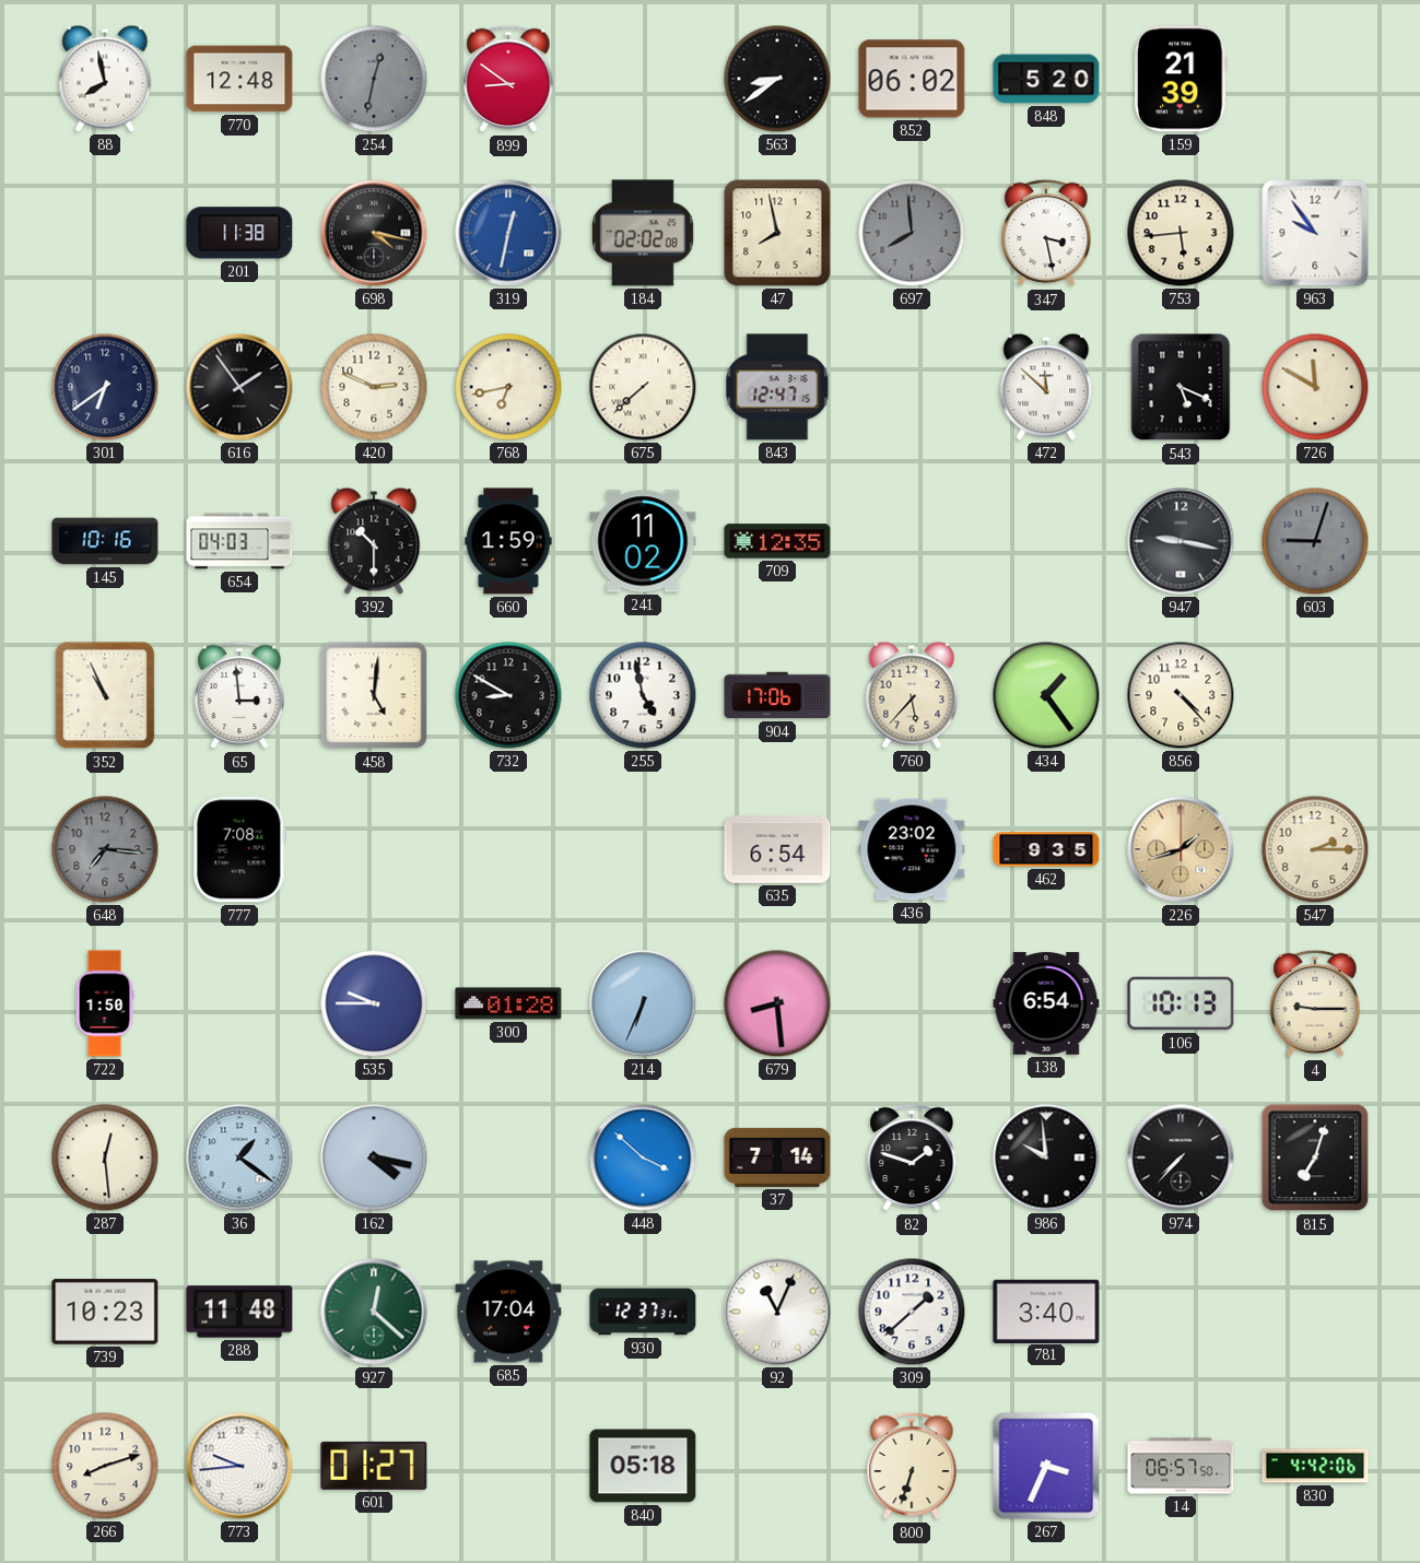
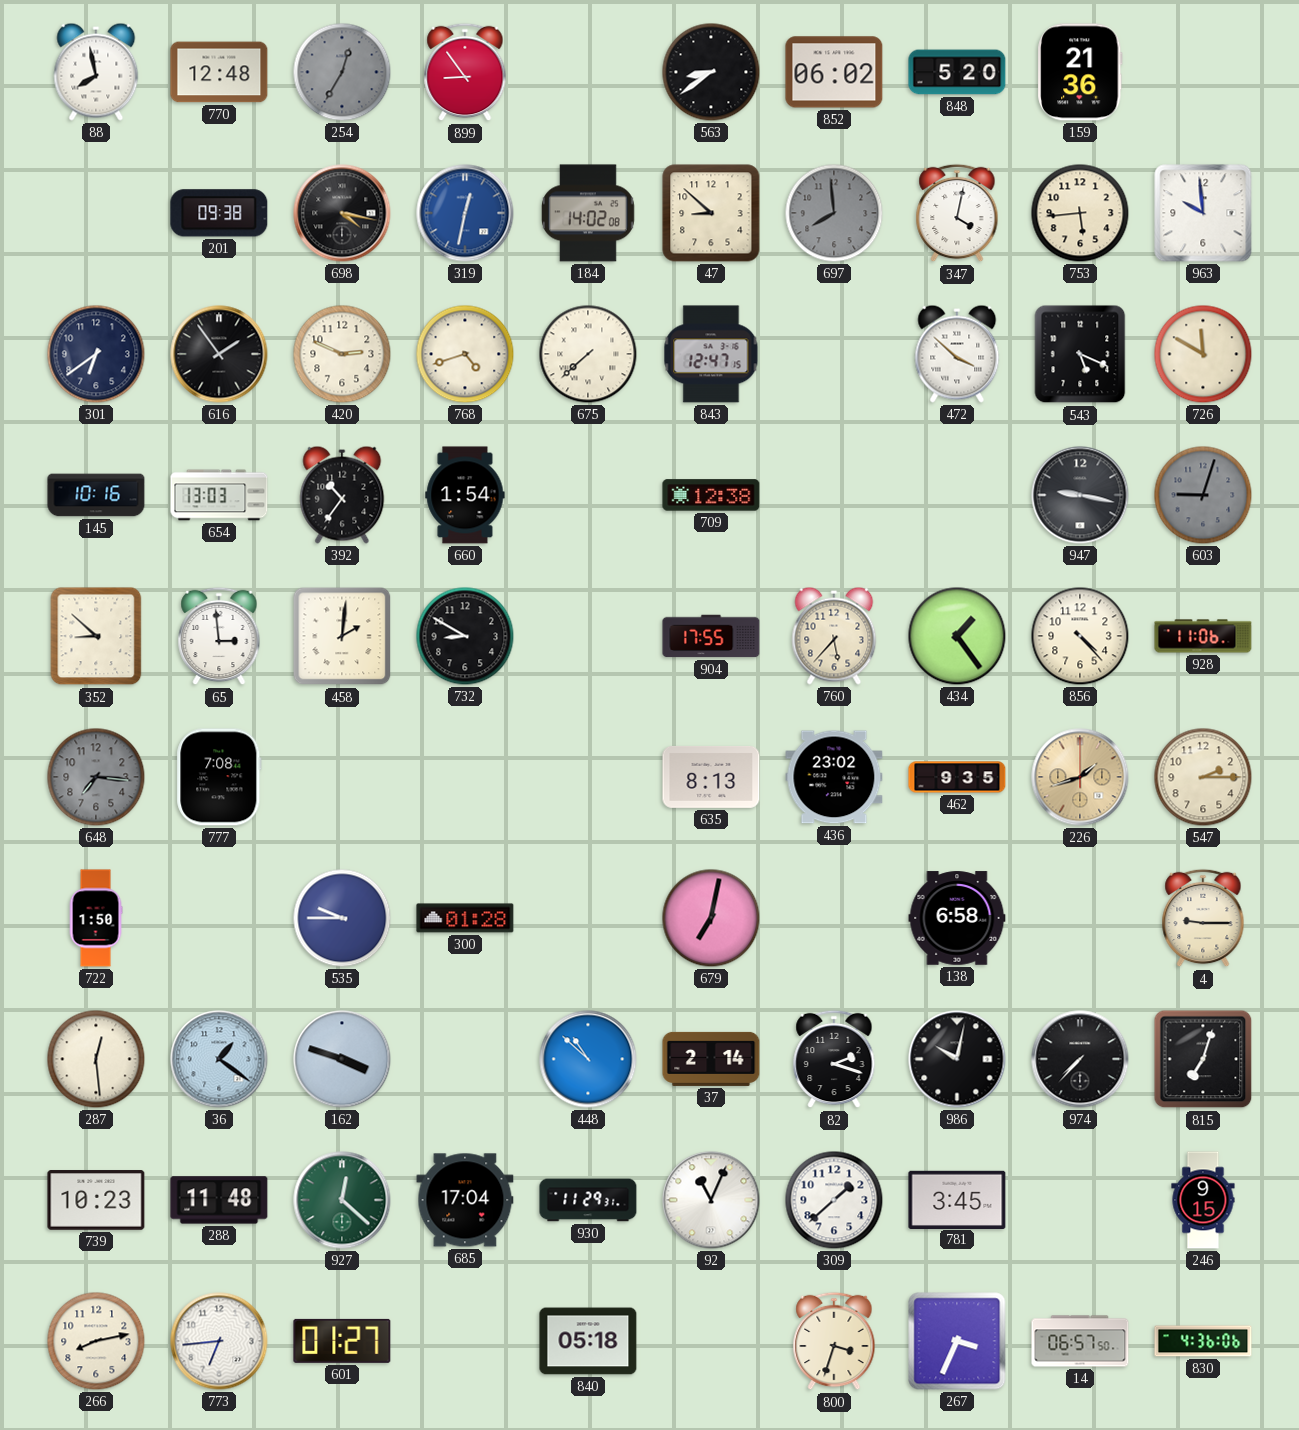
254: 12:32 -> 12:35
899: 8:51 -> 8:54
159: 21:39 -> 21:36
201: 11:38 -> 09:38
184: 02:02 -> 14:02
47: 7:58 -> 8:52
347: 3:28 -> 4:02
963: 9:54 -> 9:59
768: 6:43 -> 4:42
472: 11:52 -> 3:52
654: 04:03 -> 13:03
392: 10:30 -> 10:36
660: 1:59 -> 1:54
241: 11:02 -> none
709: 12:35 -> 12:38
352: 10:56 -> 8:52
458: 5:01 -> 2:01
255: 4:58 -> none
904: 17:06 -> 17:55
928: none -> 11:06
635: 6:54 -> 8:13
214: 6:34 -> none
679: 8:29 -> 7:02
138: 6:54 -> 6:58
106: 10:13 -> none
162: 4:17 -> 3:48
448: 3:52 -> 10:52
37: 7:14 -> 2:14
82: 1:48 -> 2:18
986: 9:59 -> 10:02
930: 12:37 -> 11:29
781: 3:40 -> 3:45
246: none -> 9:15
266: 8:12 -> 8:13
773: 9:44 -> 6:44
800: 6:33 -> 3:33
830: 4:42 -> 4:36
